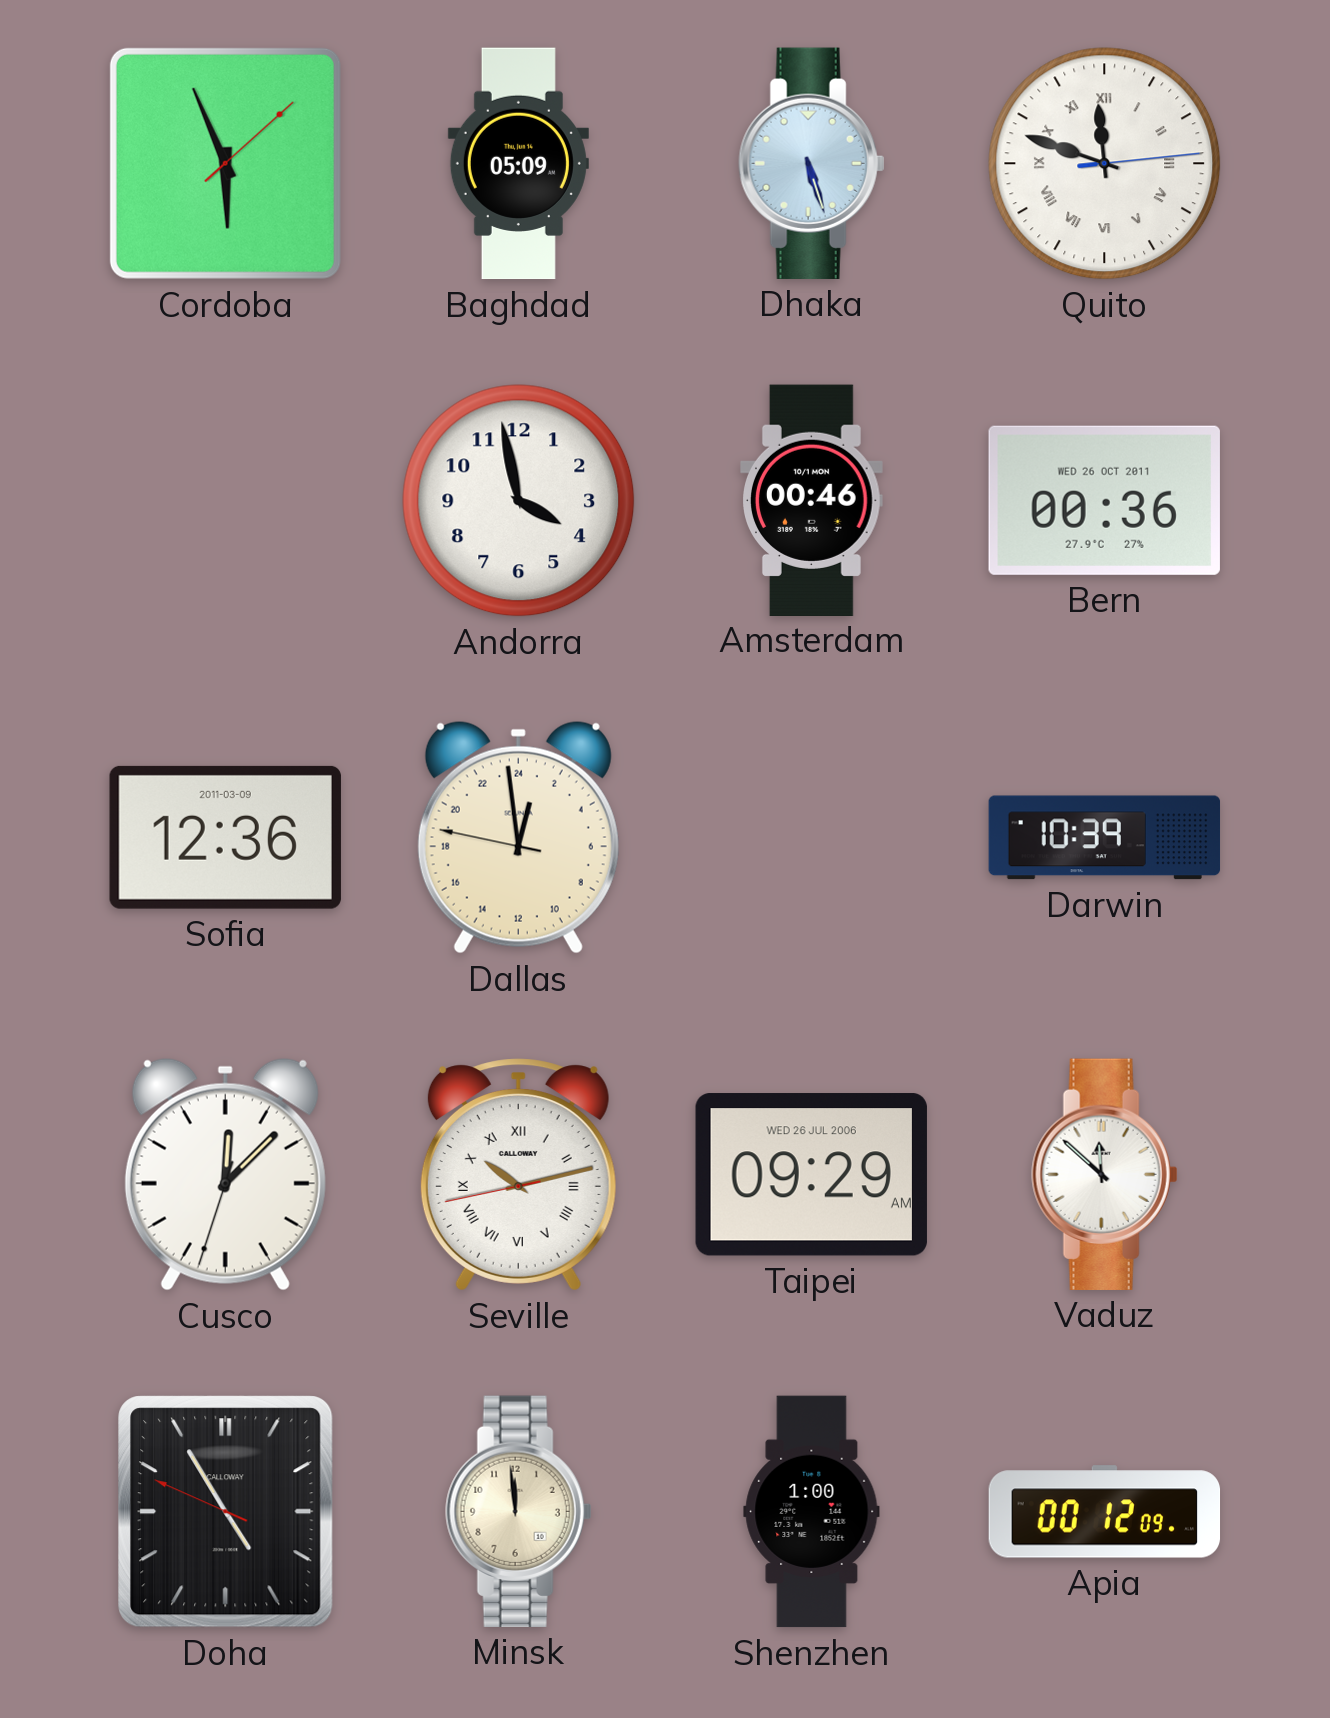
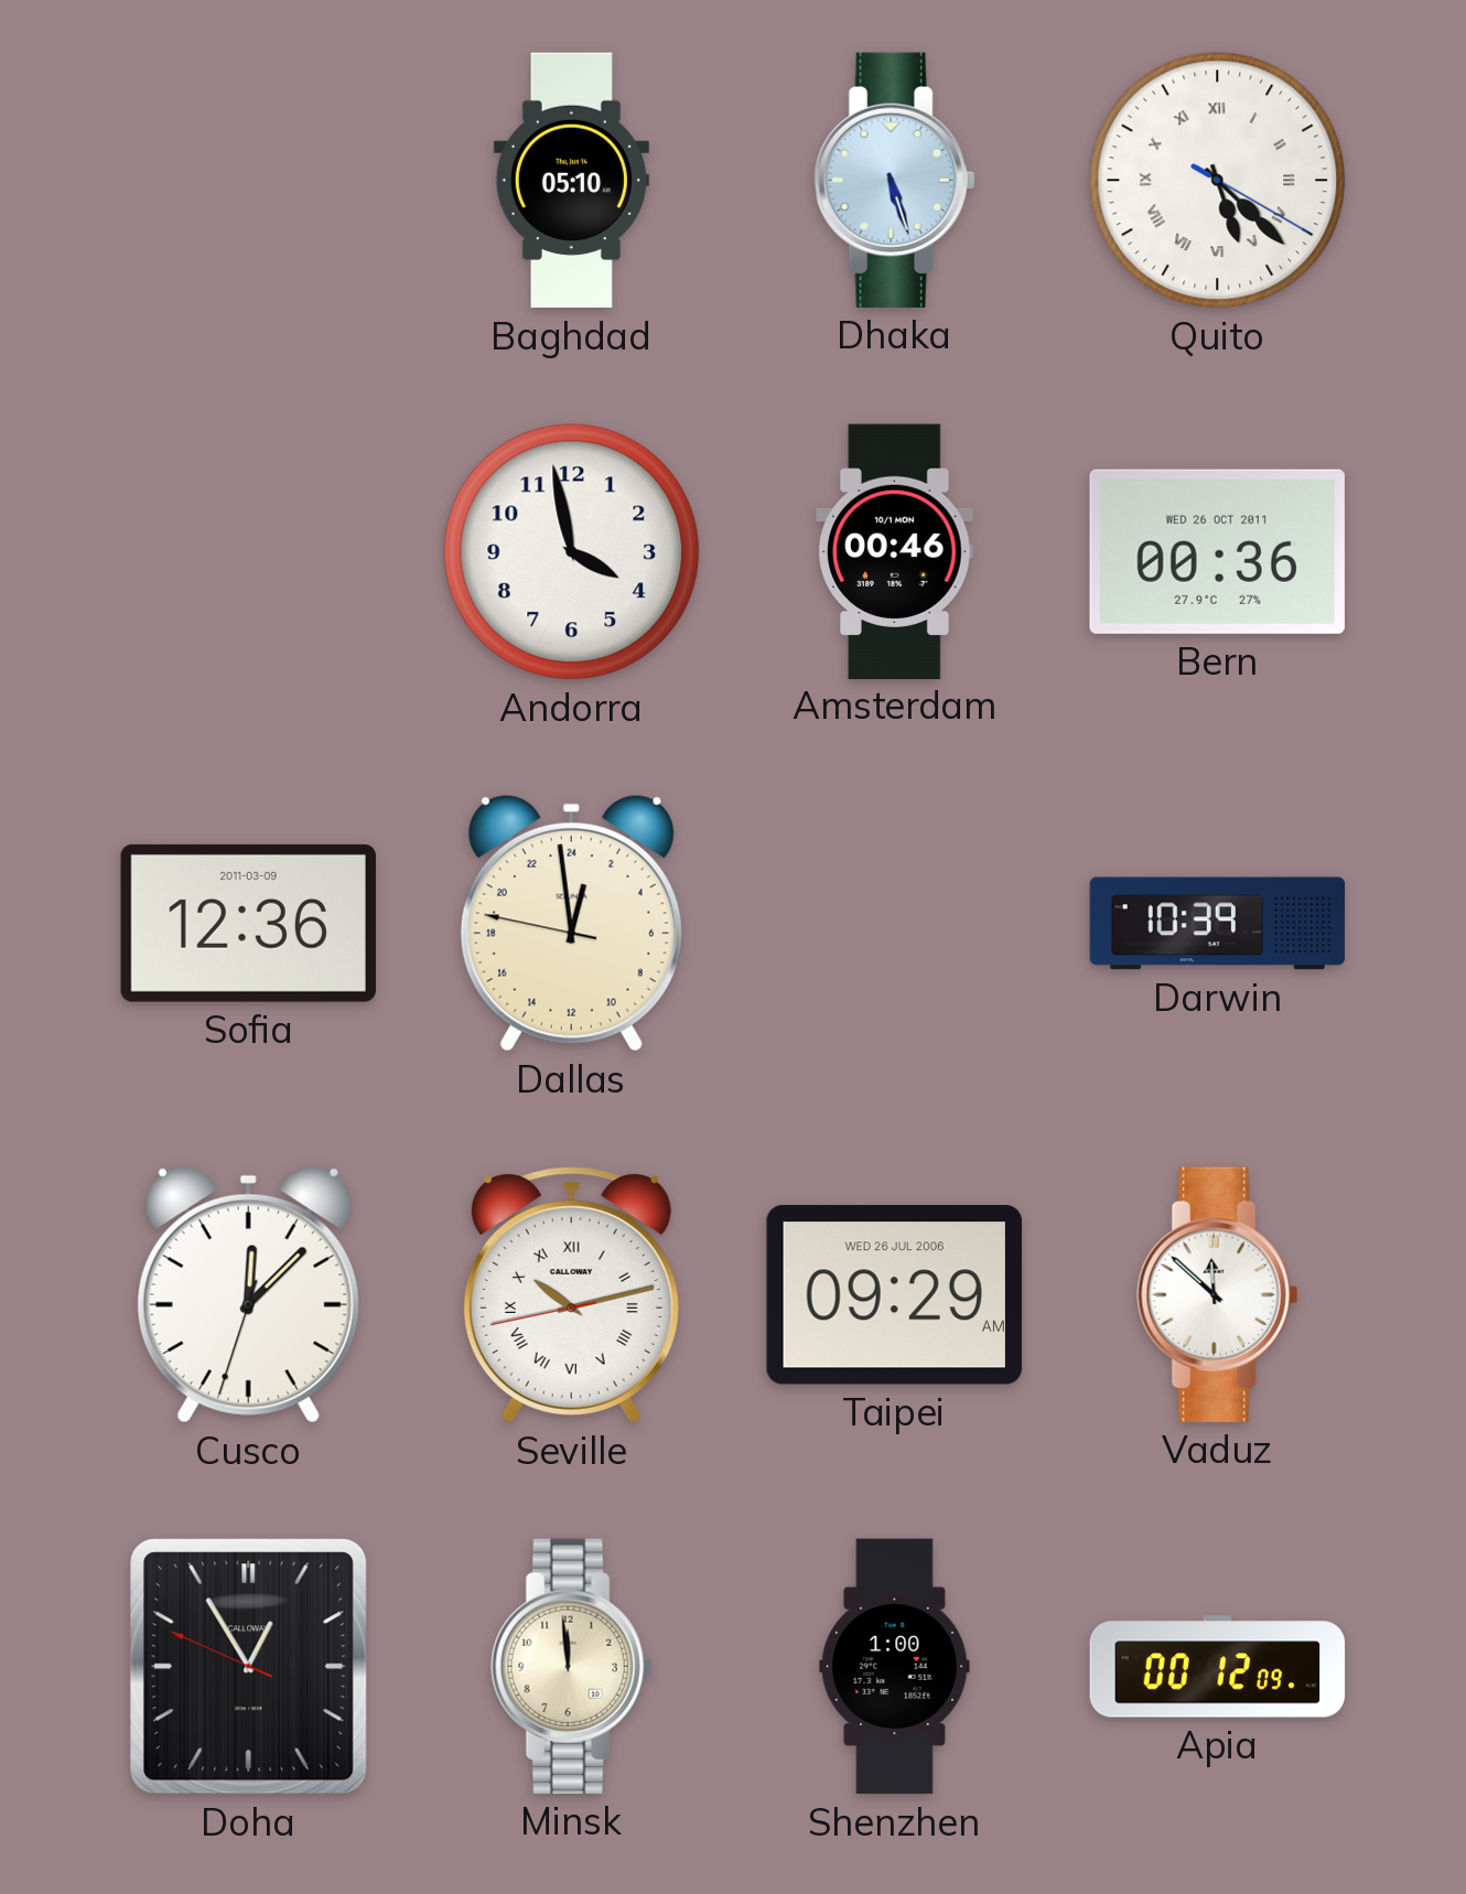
Cordoba: 5:56 -> none
Baghdad: 05:09 -> 05:10
Quito: 11:48 -> 5:22
Doha: 4:54 -> 12:54
